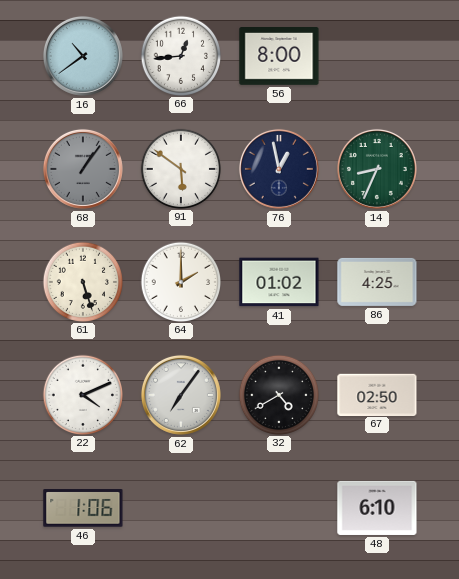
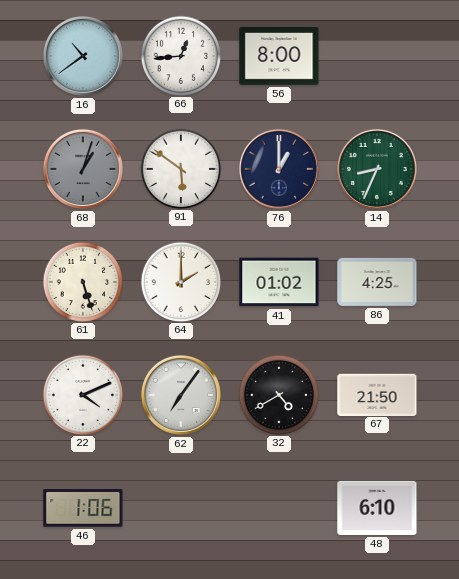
68: 1:06 -> 1:03
76: 12:58 -> 1:00
67: 02:50 -> 21:50
